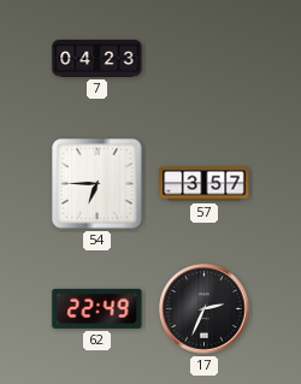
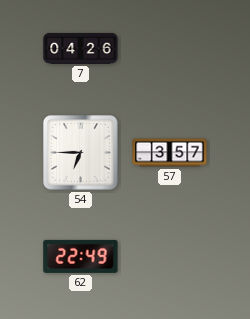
7: 04:23 -> 04:26
17: 2:34 -> none
